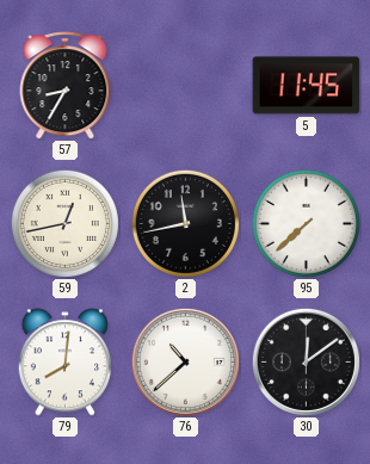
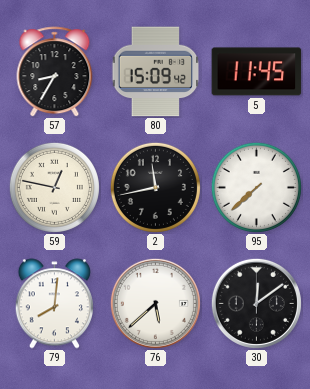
80: none -> 15:09
59: 12:43 -> 12:47
76: 10:38 -> 5:38
